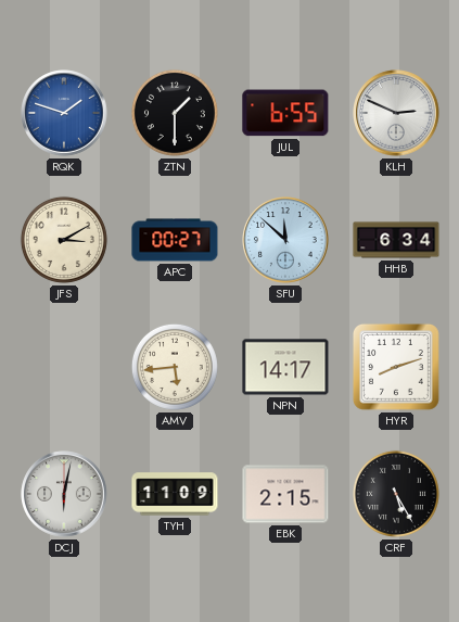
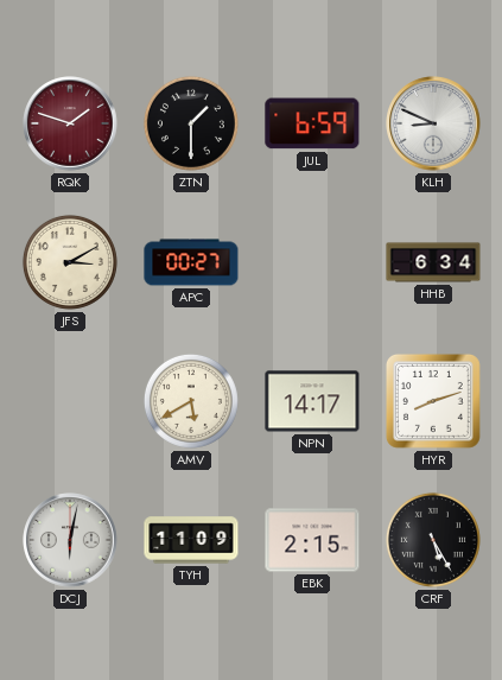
RQK dial: blue -> burgundy
JUL: 6:55 -> 6:59
KLH: 2:49 -> 8:49
SFU: 11:52 -> none
AMV: 5:44 -> 5:40
